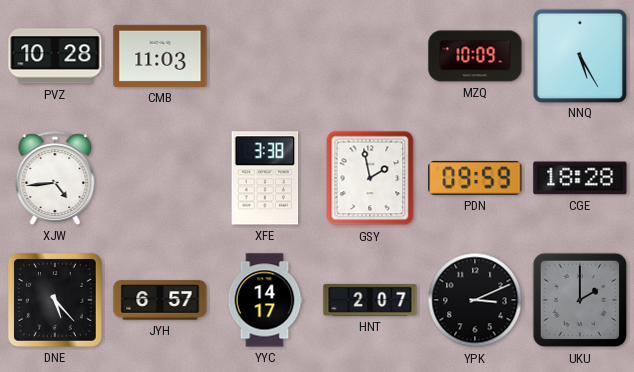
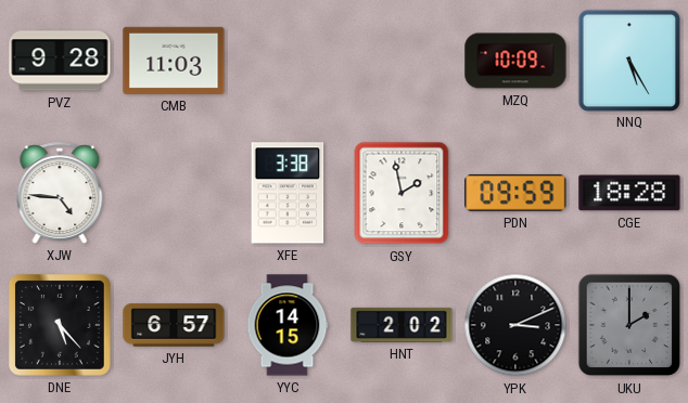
PVZ: 10:28 -> 9:28
XJW: 4:44 -> 4:46
YYC: 14:17 -> 14:15
HNT: 2:07 -> 2:02
